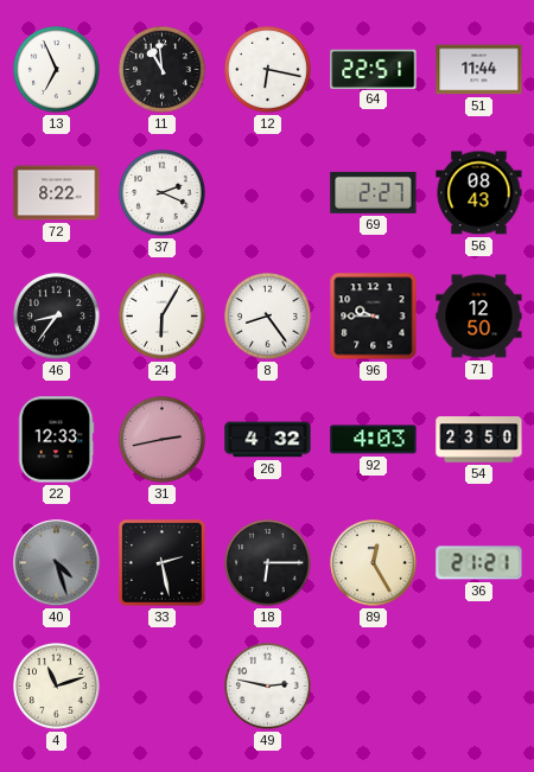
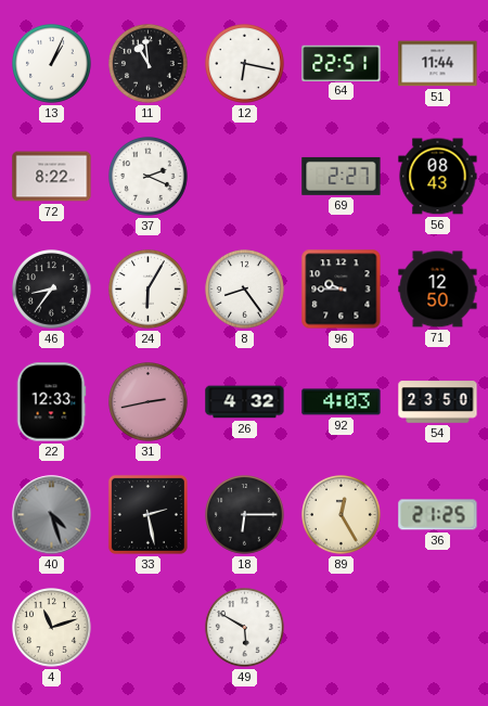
13: 6:56 -> 1:04
36: 21:21 -> 21:25
49: 2:47 -> 5:50
